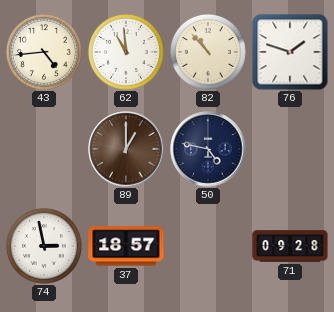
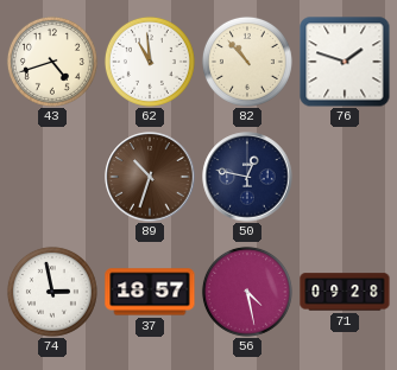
43: 4:44 -> 4:42
89: 1:00 -> 10:33
50: 4:47 -> 12:47
56: none -> 4:28
